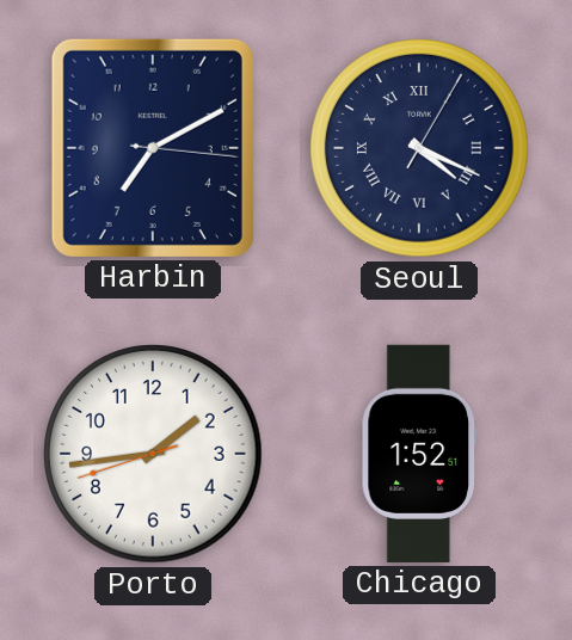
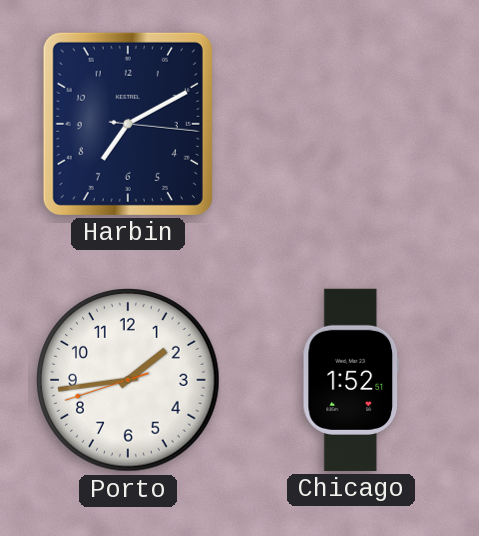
Seoul: 4:19 -> none
